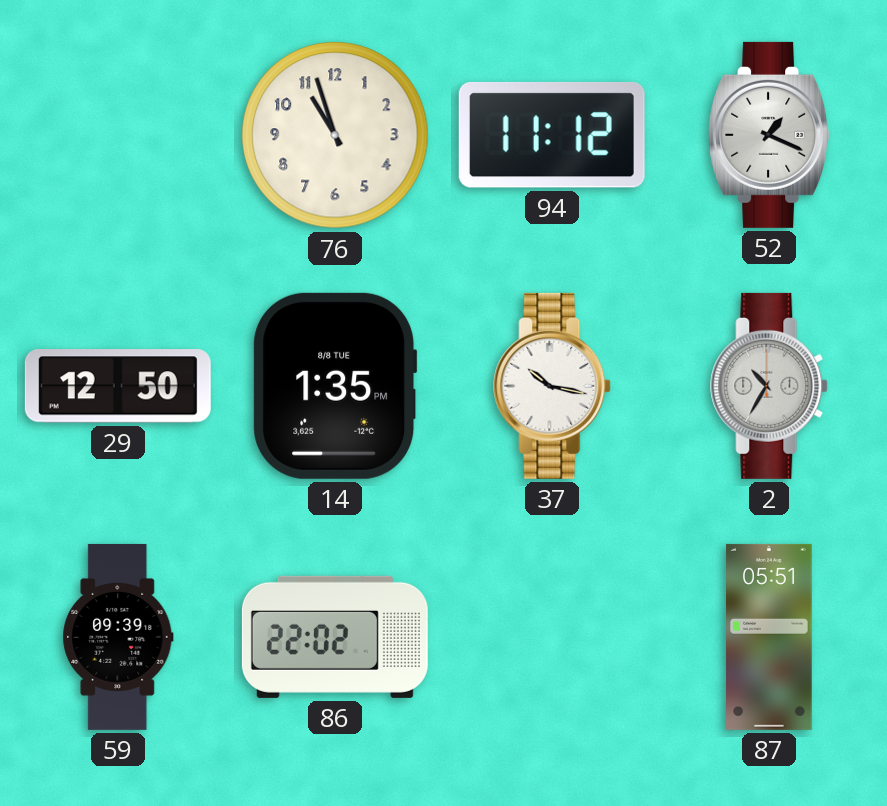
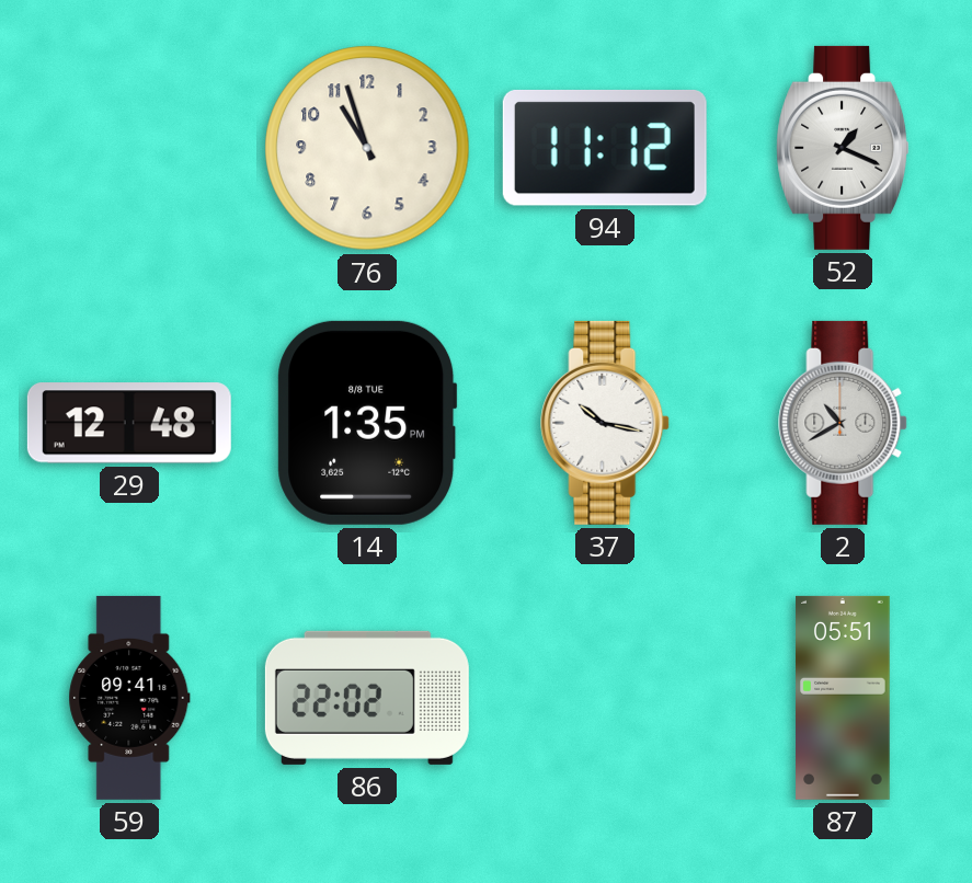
29: 12:50 -> 12:48
2: 10:35 -> 10:40
59: 09:39 -> 09:41
